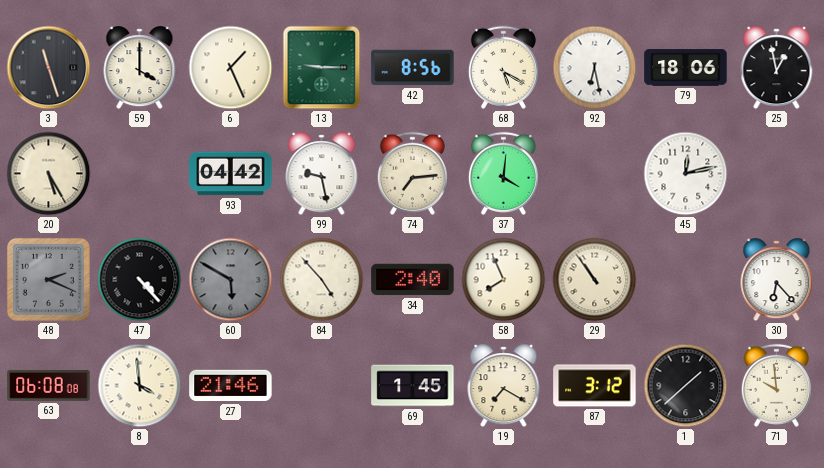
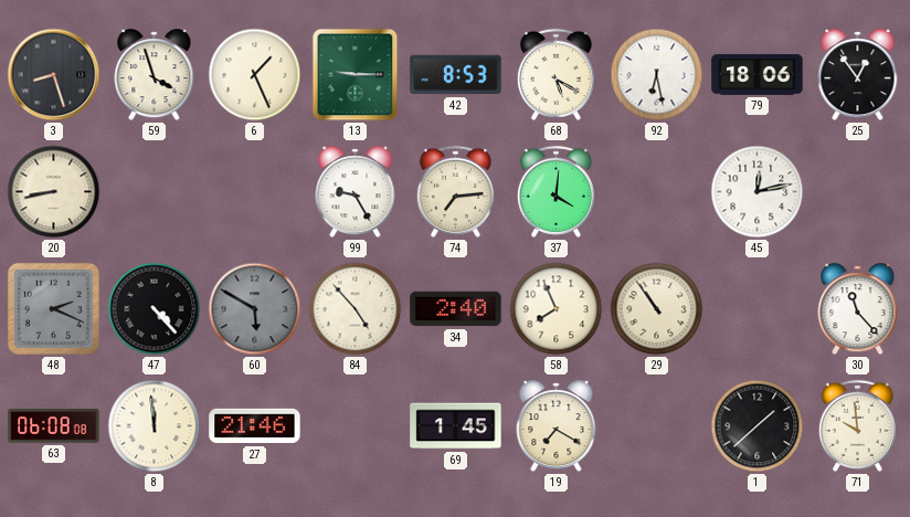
3: 11:27 -> 8:27
59: 4:00 -> 3:57
42: 8:56 -> 8:53
25: 12:58 -> 12:54
20: 5:25 -> 8:43
93: 04:42 -> none
99: 9:28 -> 9:25
30: 6:23 -> 11:23
8: 3:59 -> 11:59
87: 3:12 -> none
